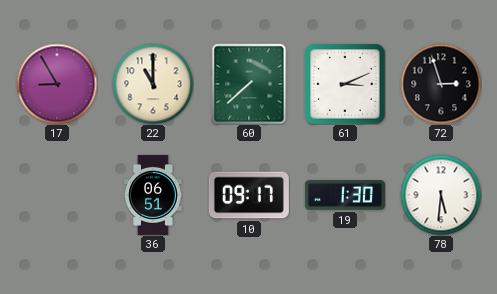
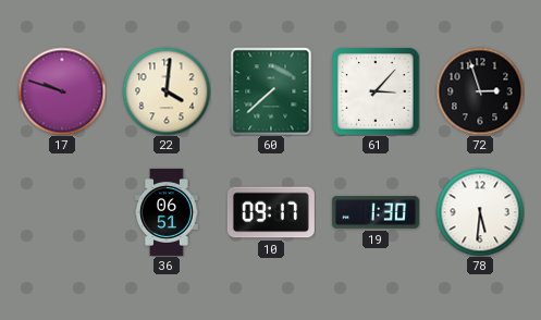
17: 8:55 -> 9:48
22: 11:00 -> 4:01
61: 3:11 -> 3:07
